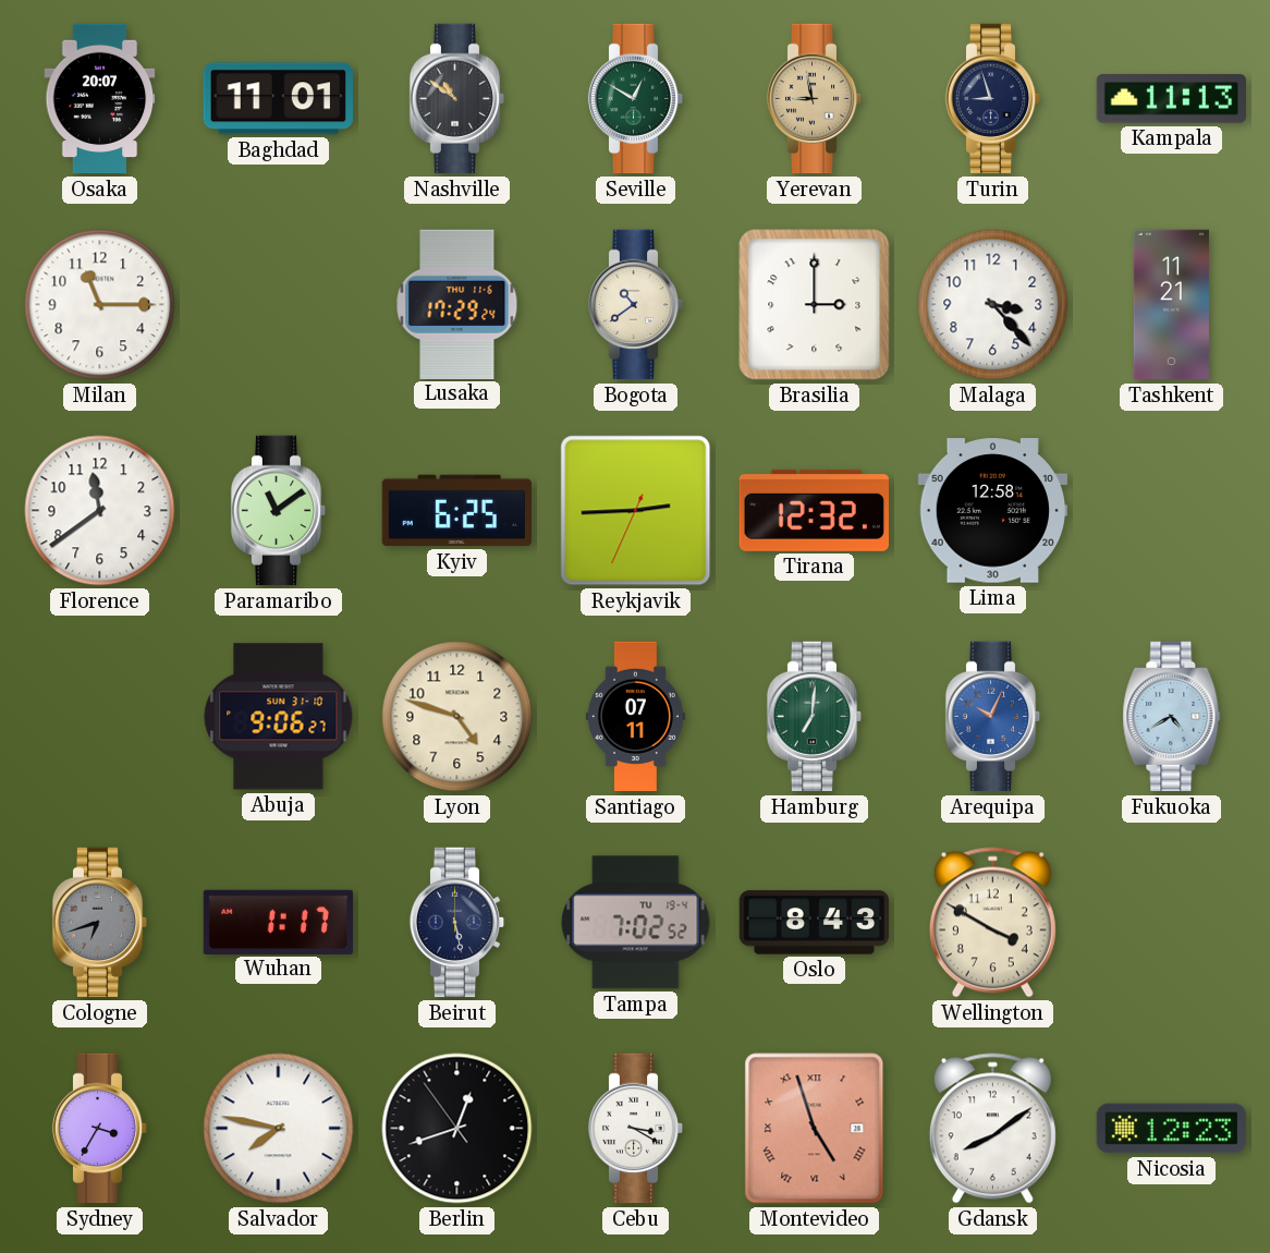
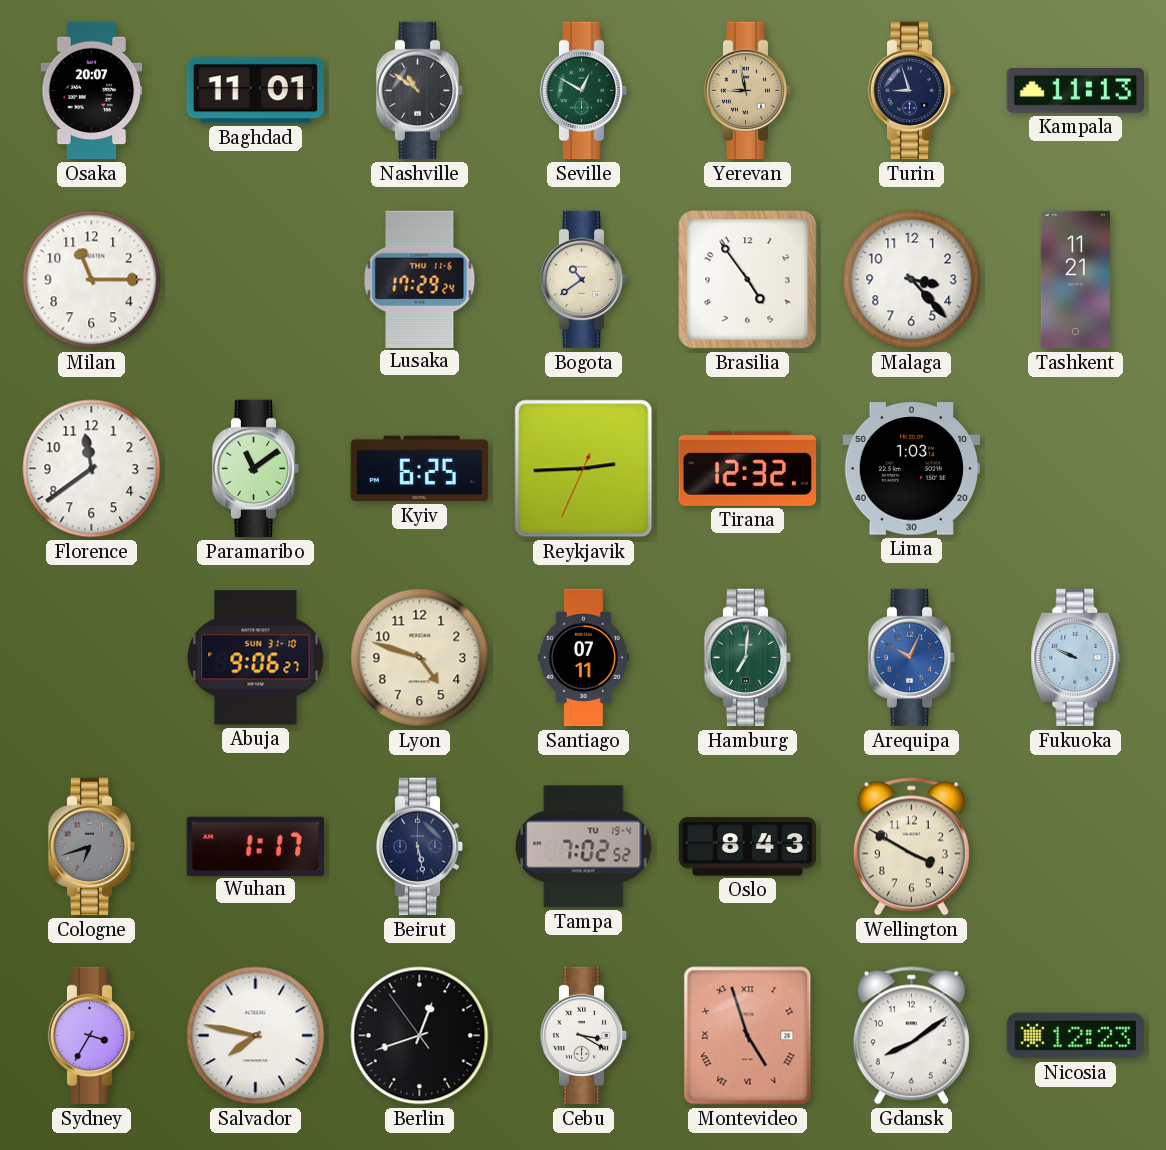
Brasilia: 3:00 -> 4:54
Lima: 12:58 -> 1:03
Fukuoka: 4:40 -> 9:49
